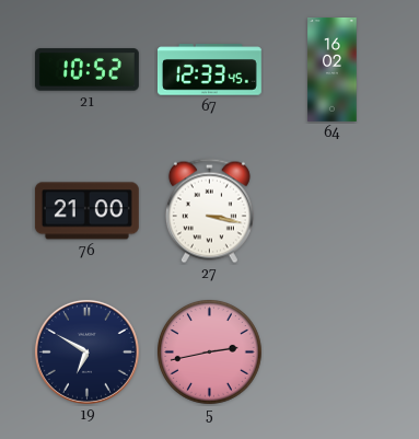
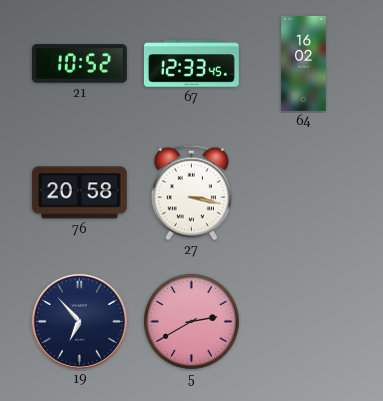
76: 21:00 -> 20:58
19: 6:50 -> 6:53
5: 2:43 -> 2:40
